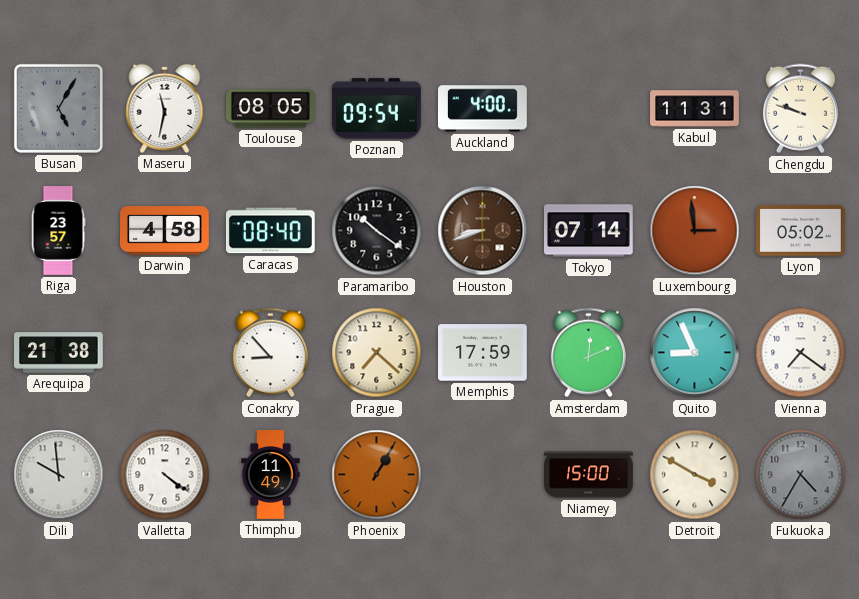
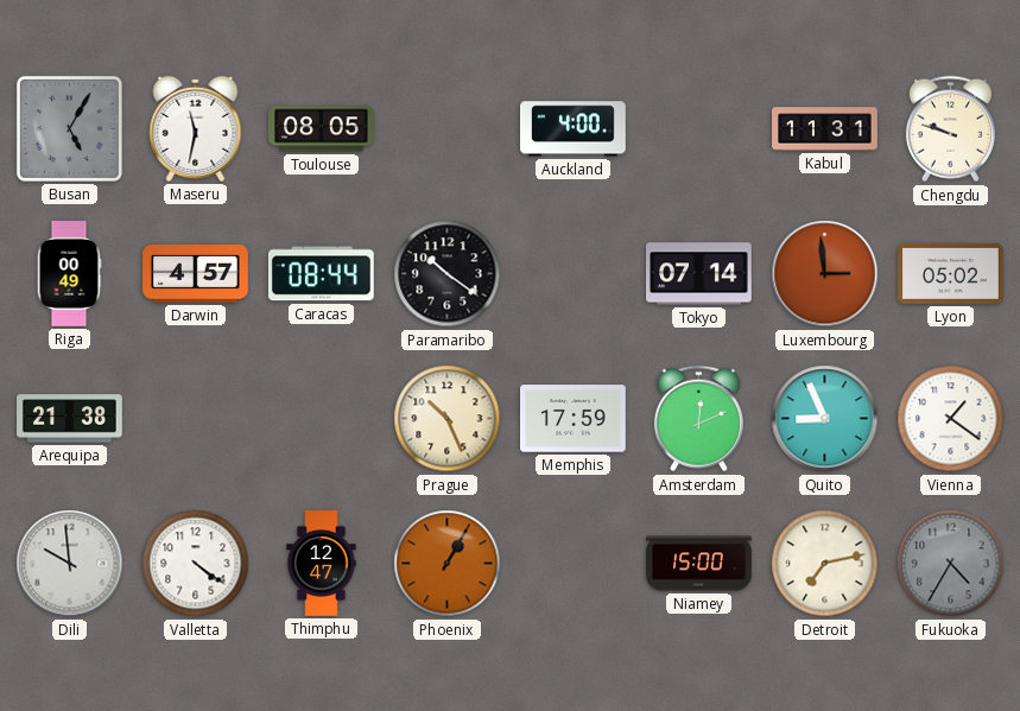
Poznan: 09:54 -> none
Riga: 23:57 -> 00:49
Darwin: 4:58 -> 4:57
Caracas: 08:40 -> 08:44
Houston: 8:42 -> none
Conakry: 8:53 -> none
Prague: 7:22 -> 10:26
Vienna: 7:21 -> 1:21
Thimphu: 11:49 -> 12:47
Detroit: 3:50 -> 7:13
